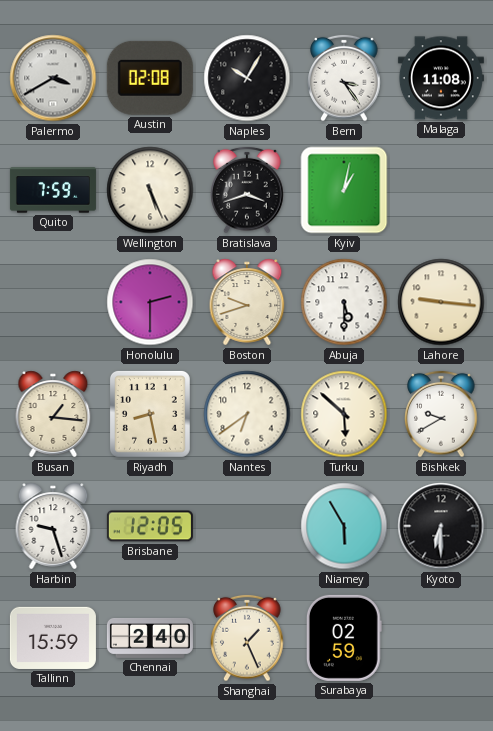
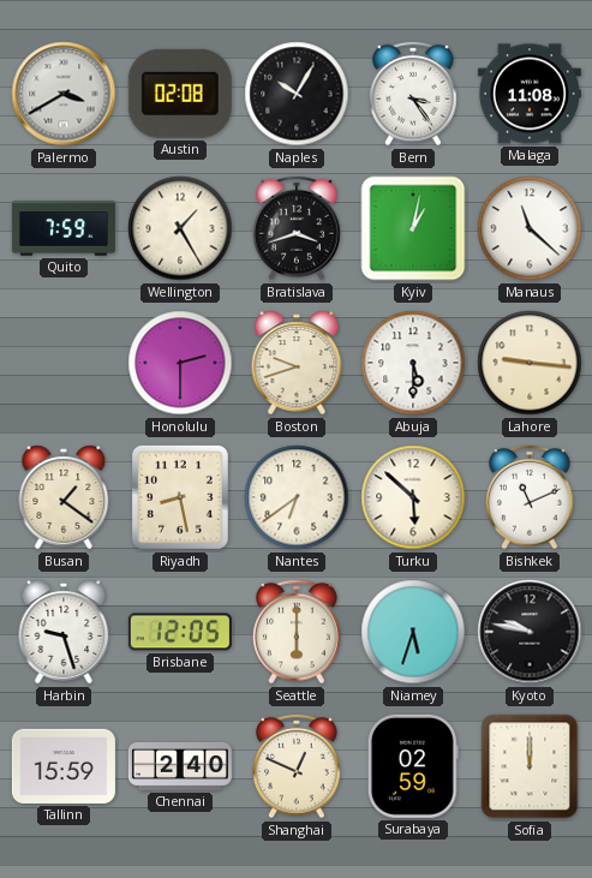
Wellington: 5:26 -> 1:25
Manaus: none -> 11:22
Busan: 1:16 -> 1:21
Bishkek: 9:40 -> 11:11
Seattle: none -> 6:00
Niamey: 5:55 -> 5:33
Kyoto: 6:30 -> 9:47
Shanghai: 1:26 -> 12:49
Sofia: none -> 12:00
